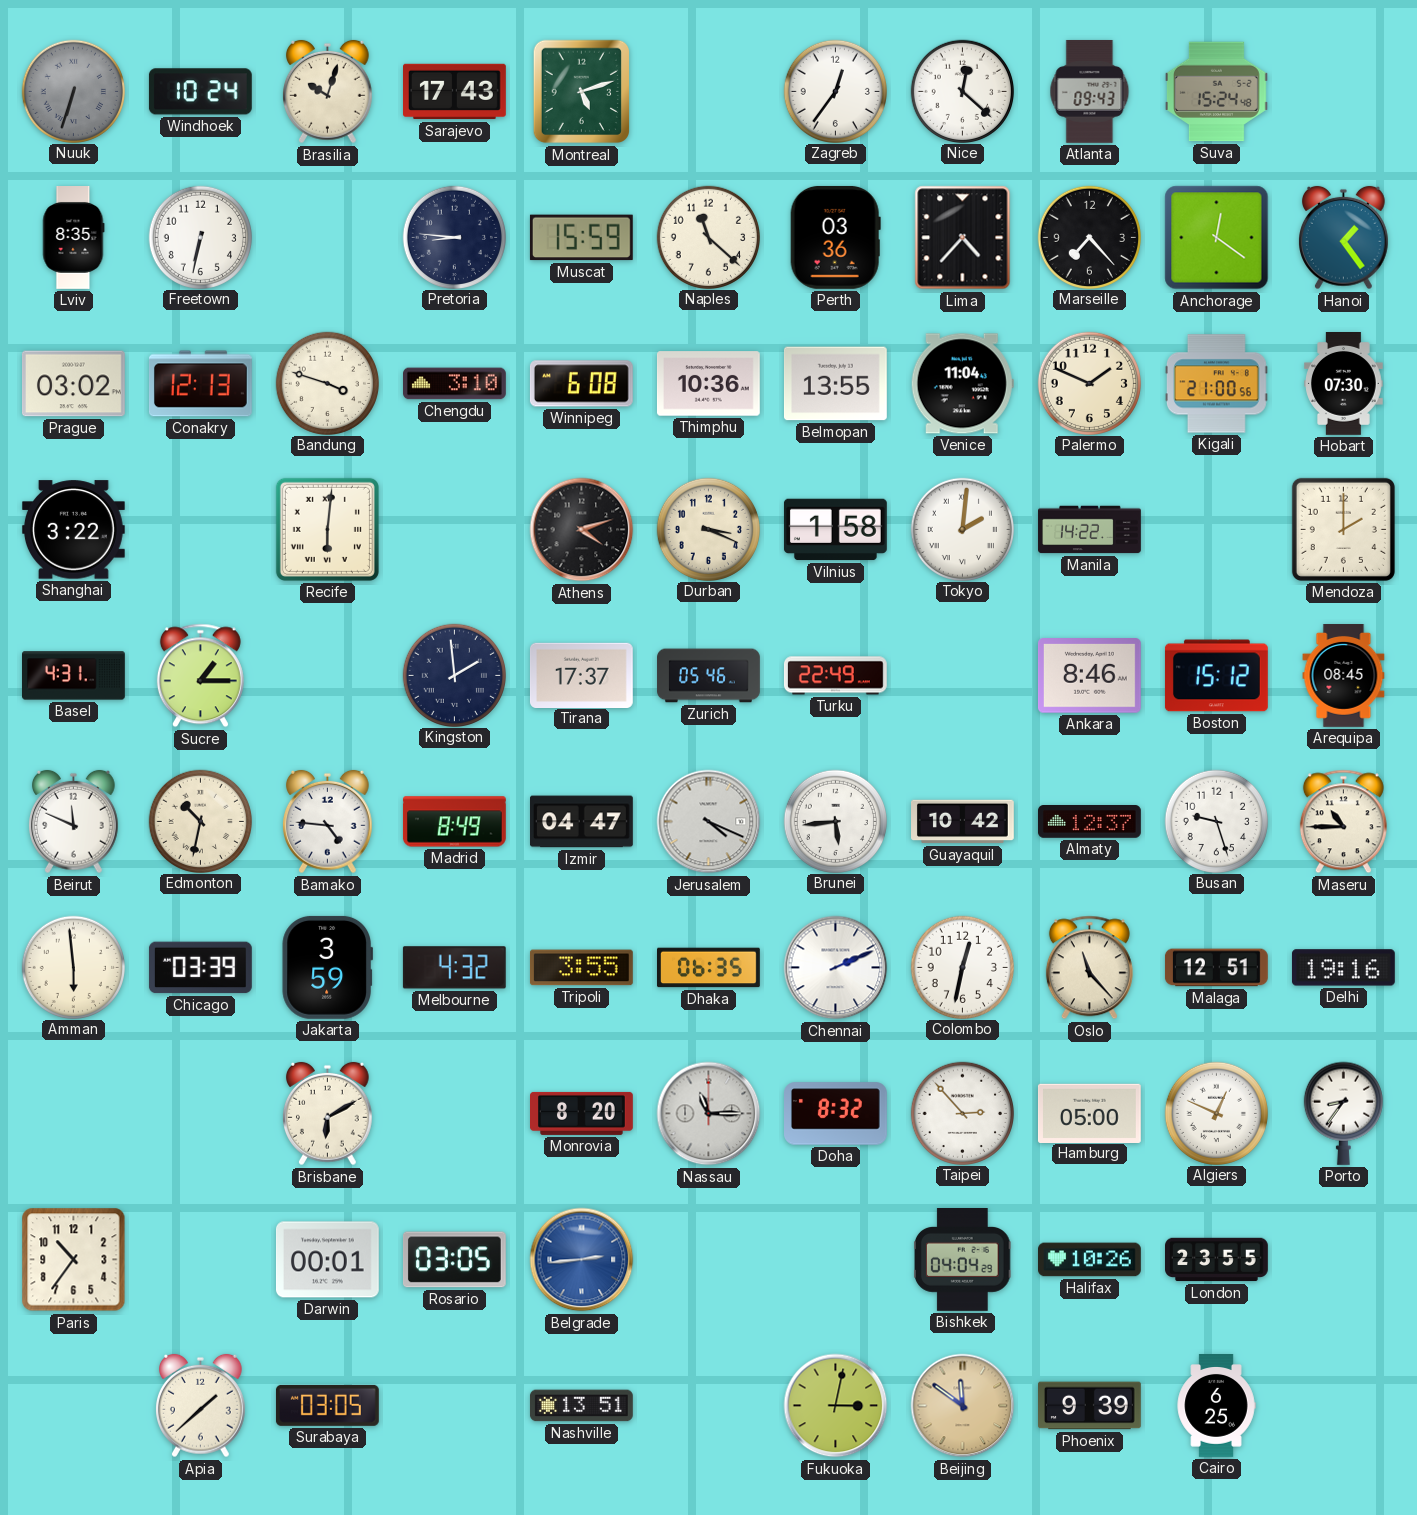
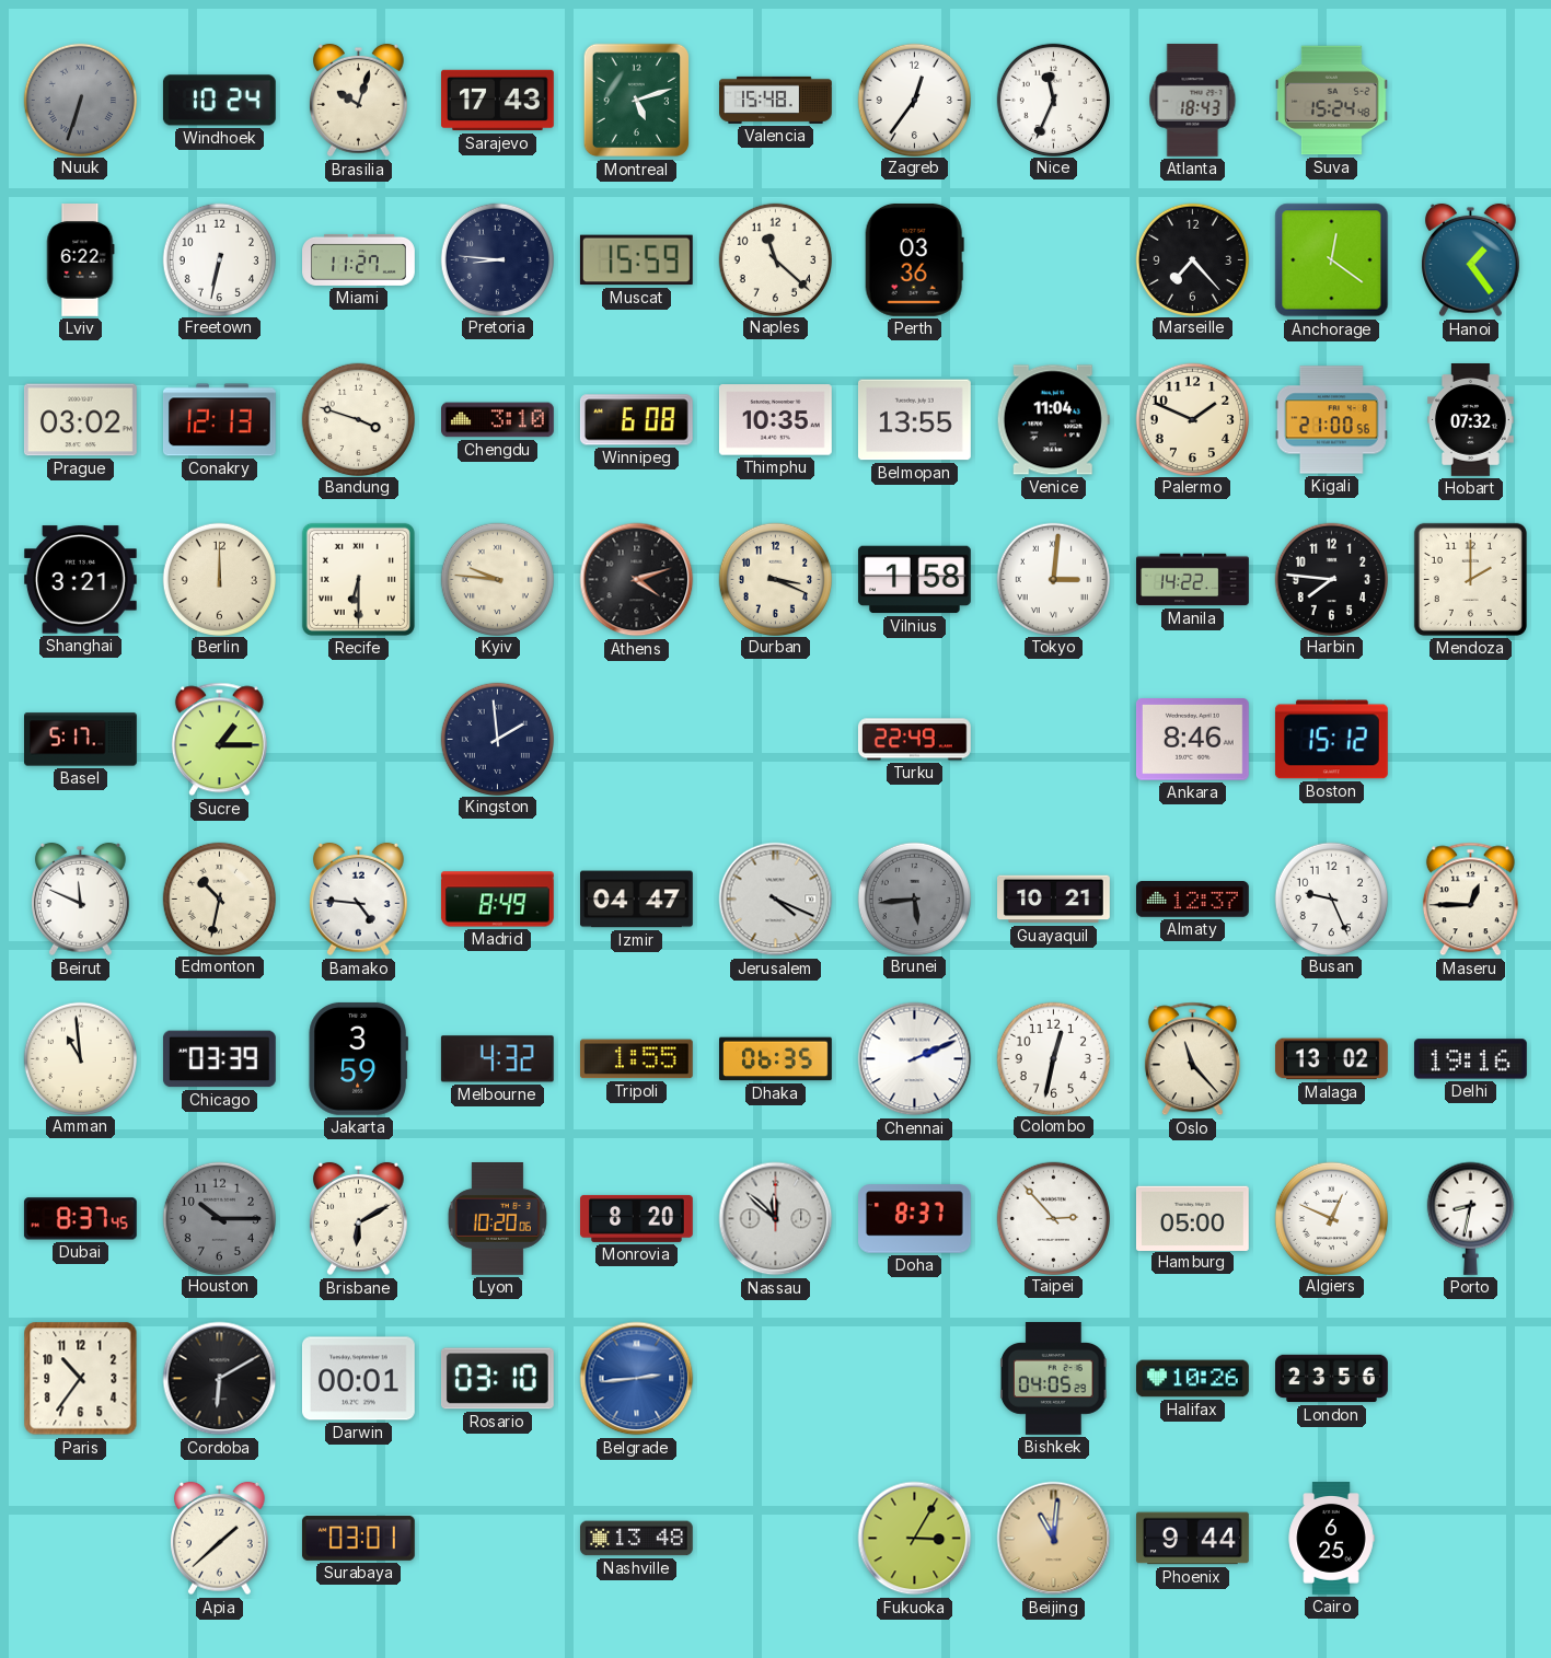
Valencia: none -> 15:48
Nice: 12:22 -> 11:34
Atlanta: 09:43 -> 18:43
Lviv: 8:35 -> 6:22
Miami: none -> 11:27
Lima: 4:37 -> none
Thimphu: 10:36 -> 10:35
Hobart: 07:30 -> 07:32
Shanghai: 3:22 -> 3:21
Berlin: none -> 12:00
Recife: 6:01 -> 6:30
Kyiv: none -> 9:46
Tokyo: 2:01 -> 3:01
Harbin: none -> 7:46
Basel: 4:31 -> 5:17
Tirana: 17:37 -> none
Zurich: 05:46 -> none
Arequipa: 08:45 -> none
Brunei dial: white -> grey
Guayaquil: 10:42 -> 10:21
Busan: 9:27 -> 9:26
Maseru: 10:45 -> 12:45
Amman: 5:59 -> 10:59
Tripoli: 3:55 -> 1:55
Malaga: 12:51 -> 13:02
Dubai: none -> 8:37
Houston: none -> 10:15
Lyon: none -> 10:20
Nassau: 11:15 -> 11:52
Doha: 8:32 -> 8:37
Porto: 8:36 -> 8:32
Cordoba: none -> 6:10
Rosario: 03:05 -> 03:10
Bishkek: 04:04 -> 04:05
London: 23:55 -> 23:56
Surabaya: 03:05 -> 03:01
Nashville: 13:51 -> 13:48
Fukuoka: 3:02 -> 3:05
Beijing: 11:51 -> 11:01
Phoenix: 9:39 -> 9:44
